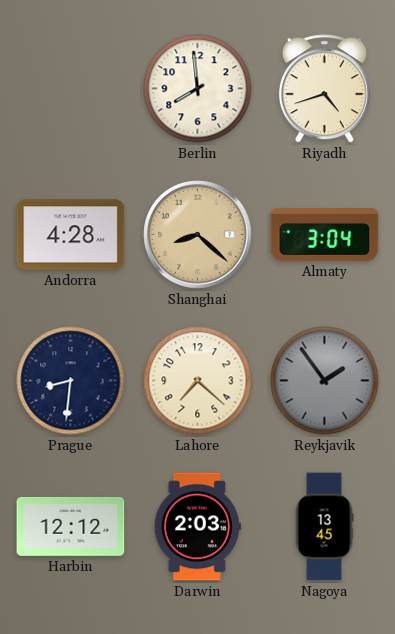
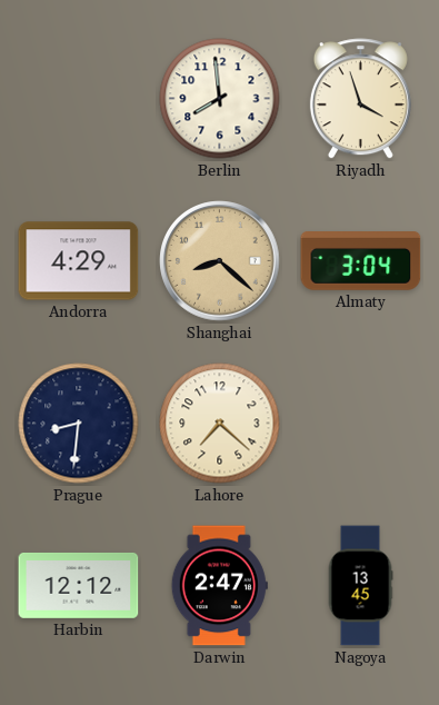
Riyadh: 4:42 -> 3:57
Andorra: 4:28 -> 4:29
Reykjavik: 1:54 -> none
Darwin: 2:03 -> 2:47
